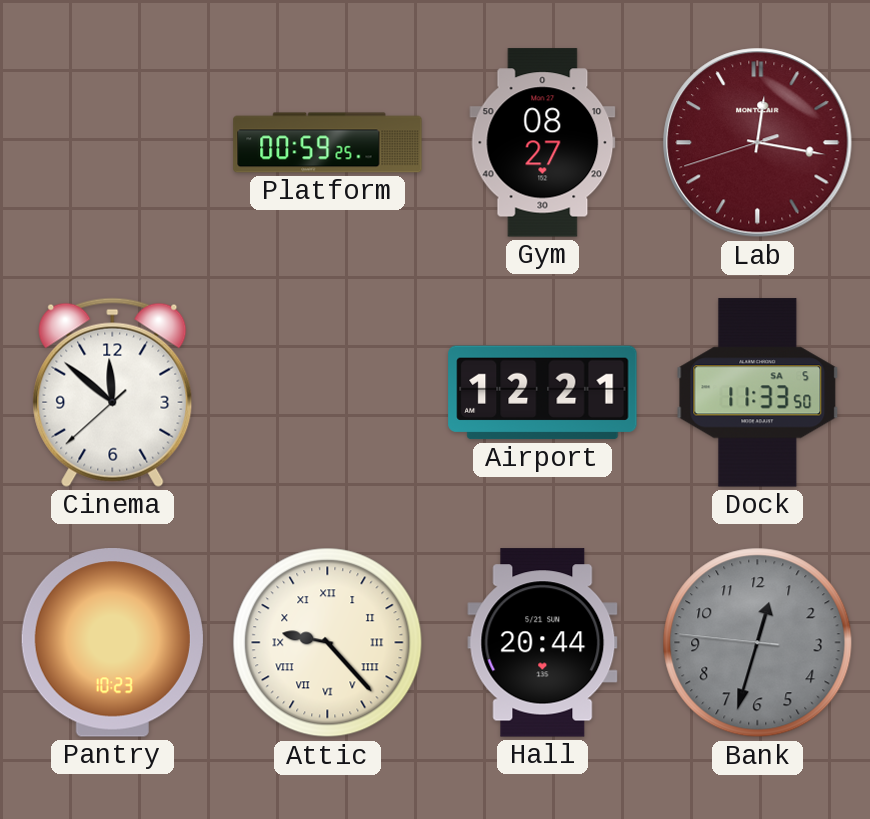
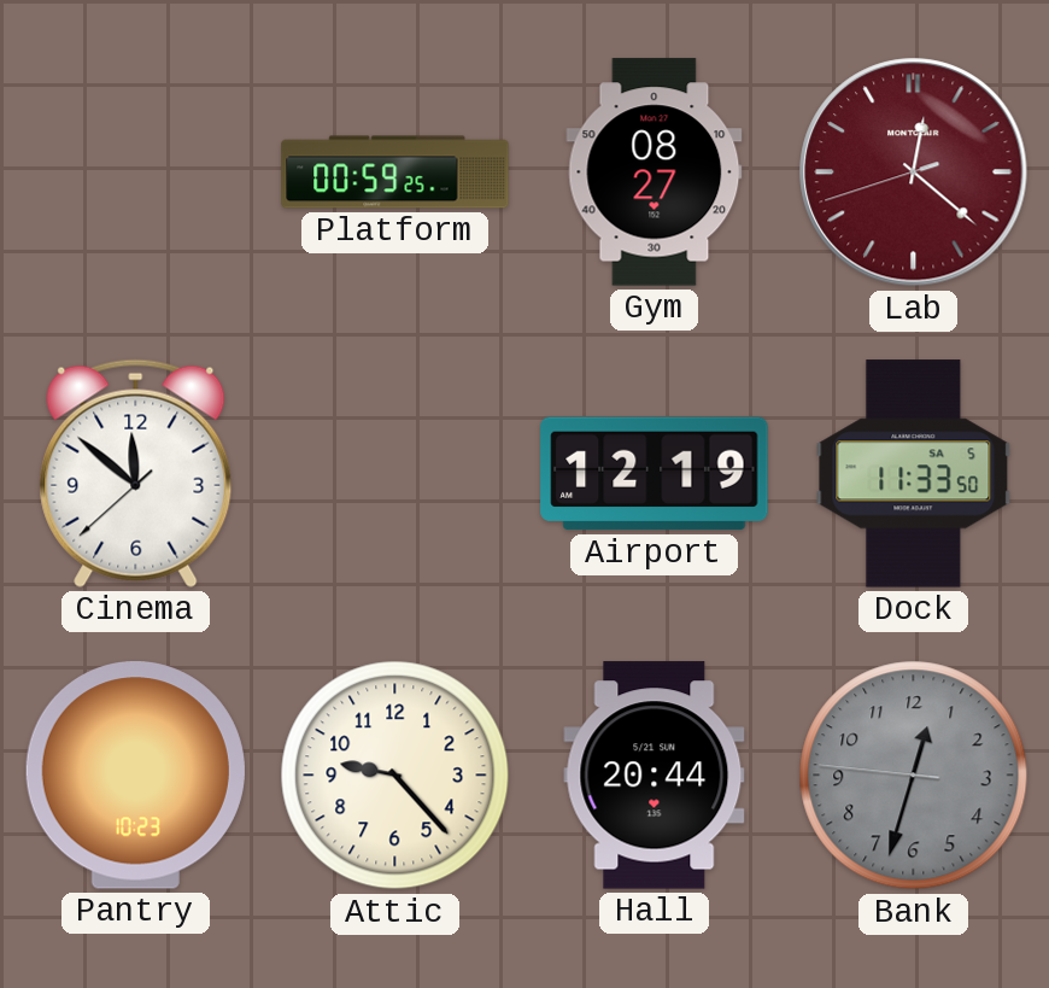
Lab: 12:16 -> 12:21
Airport: 12:21 -> 12:19
Attic numerals: Roman -> Arabic
